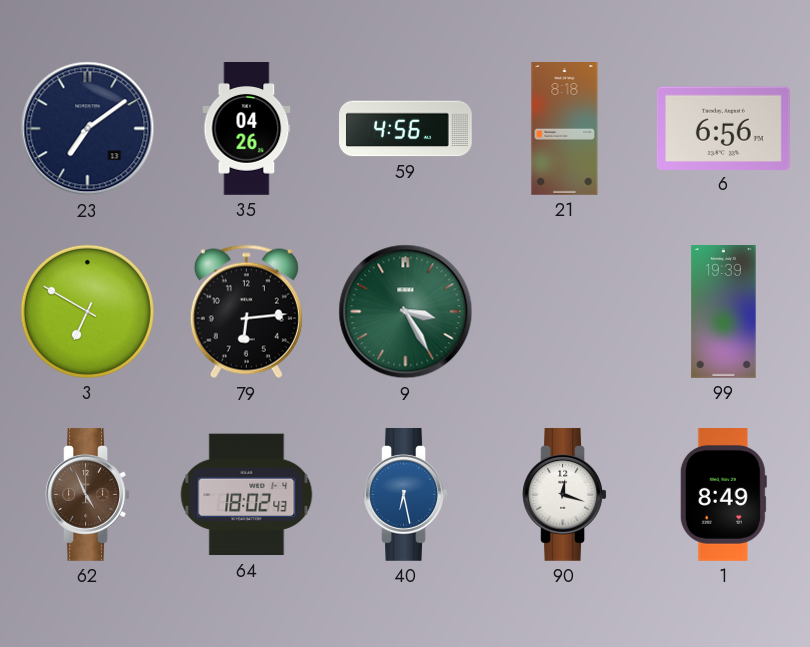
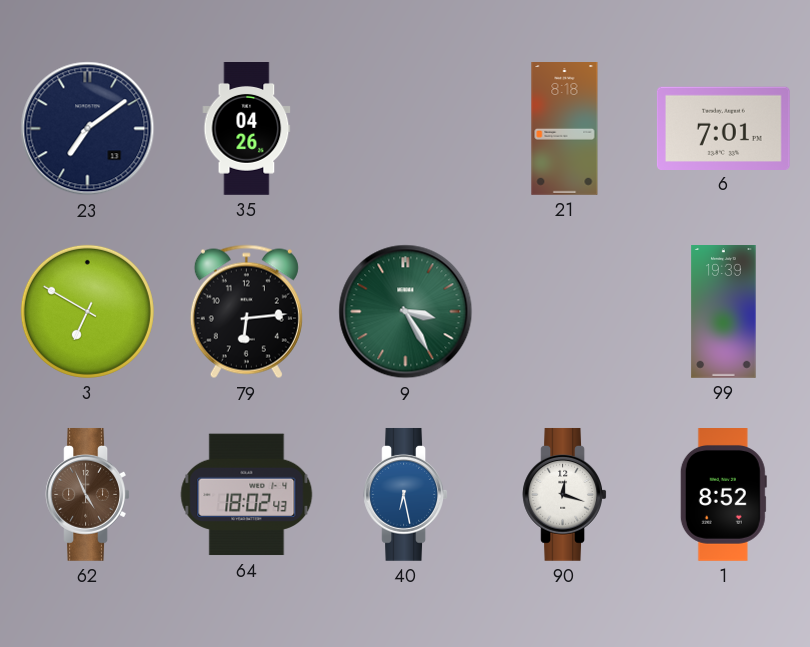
59: 4:56 -> none
6: 6:56 -> 7:01
1: 8:49 -> 8:52
